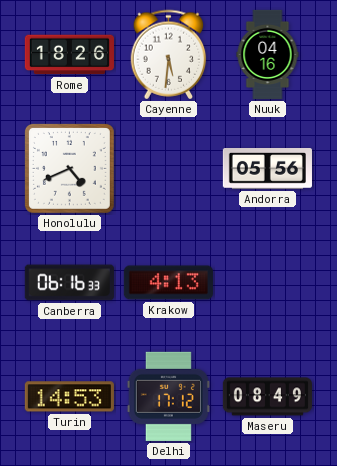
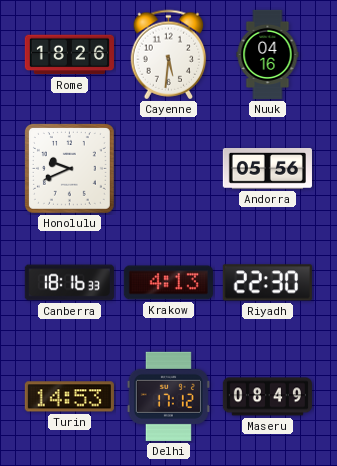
Honolulu: 4:41 -> 9:41
Canberra: 06:16 -> 18:16
Riyadh: none -> 22:30
